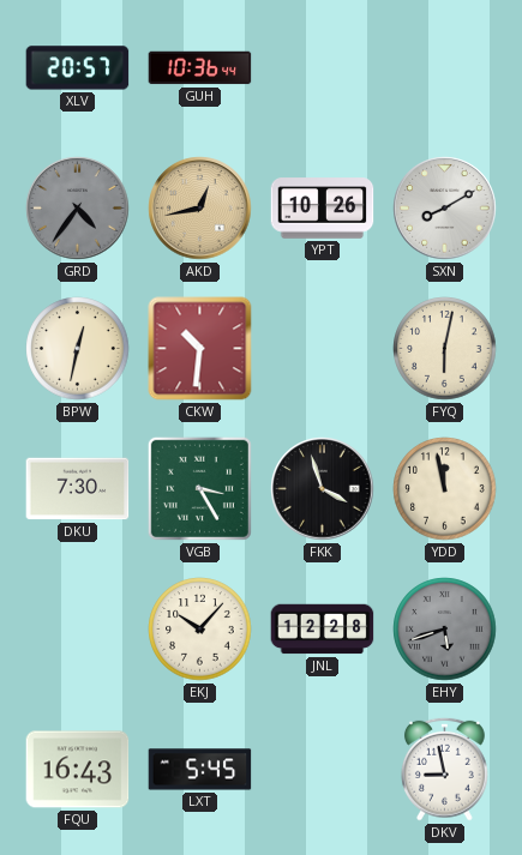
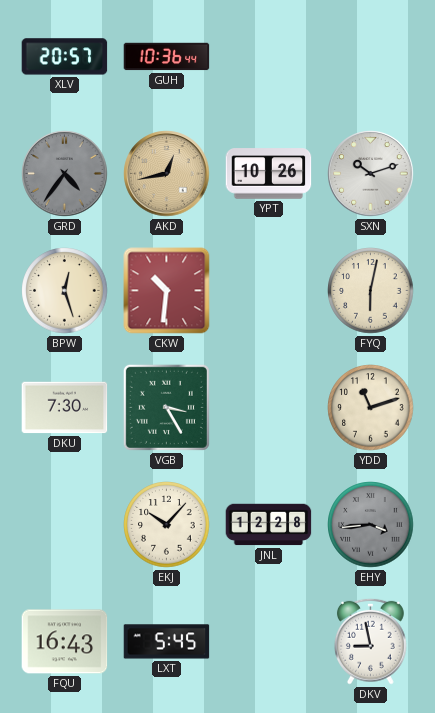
SXN: 8:10 -> 10:12
BPW: 12:32 -> 12:27
FKK: 3:57 -> none
YDD: 11:58 -> 11:12
EHY: 5:42 -> 3:44
